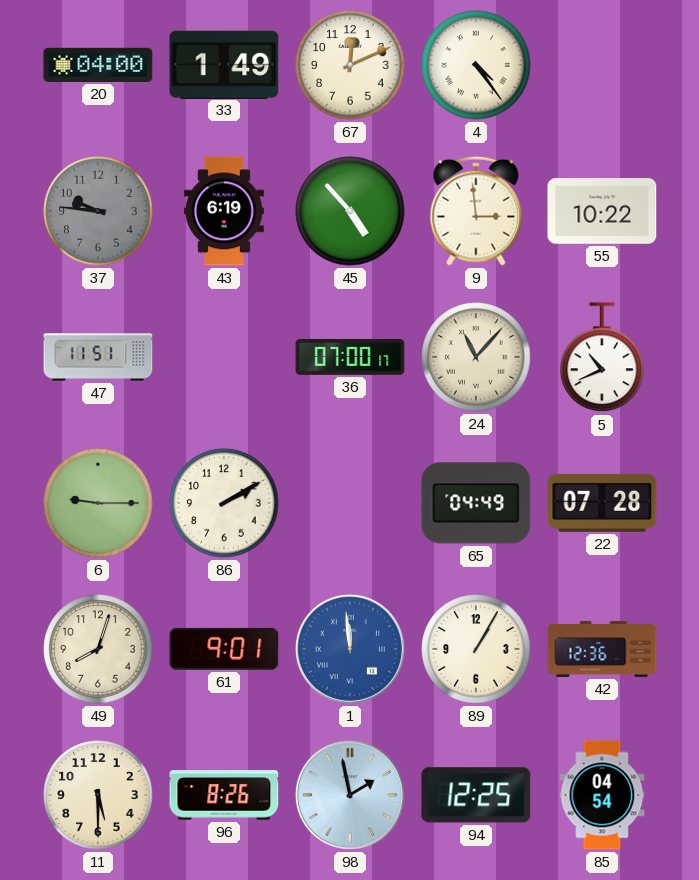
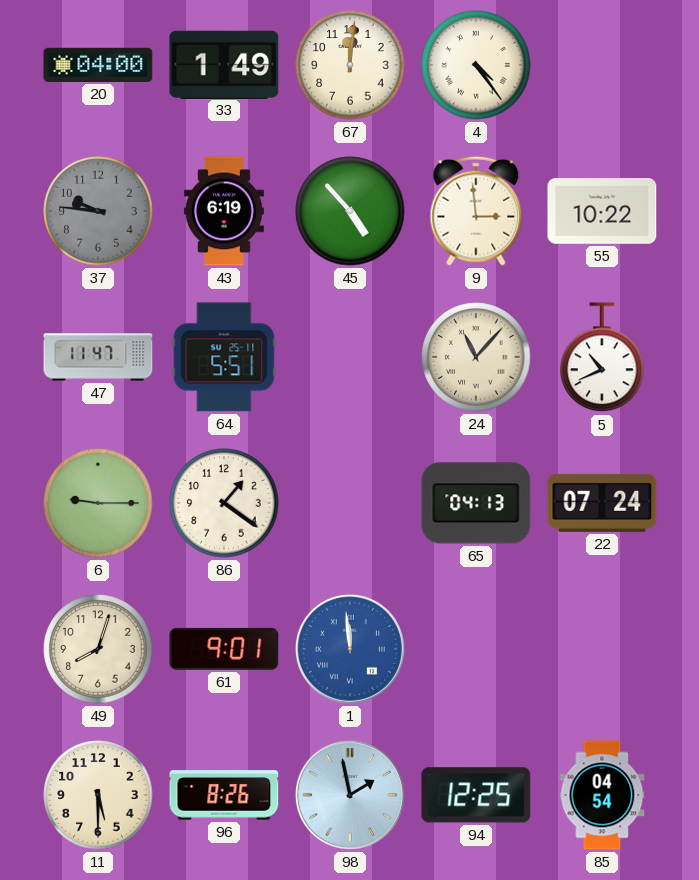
67: 12:11 -> 12:01
47: 11:51 -> 11:47
64: none -> 5:51
36: 07:00 -> none
86: 2:10 -> 1:21
65: 04:49 -> 04:13
22: 07:28 -> 07:24
89: 1:05 -> none
42: 12:36 -> none
